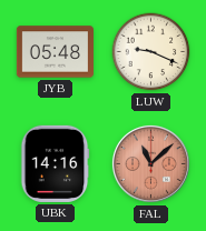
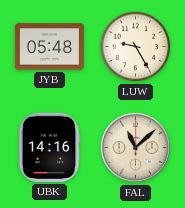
LUW: 9:19 -> 9:25
FAL dial: salmon -> cream
